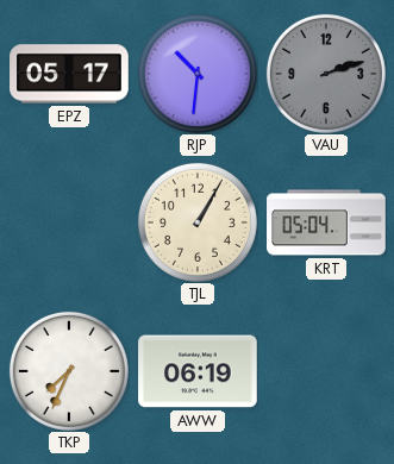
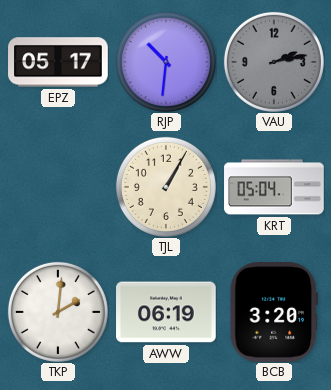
VAU: 2:12 -> 2:13
TKP: 7:34 -> 2:01
BCB: none -> 3:20
